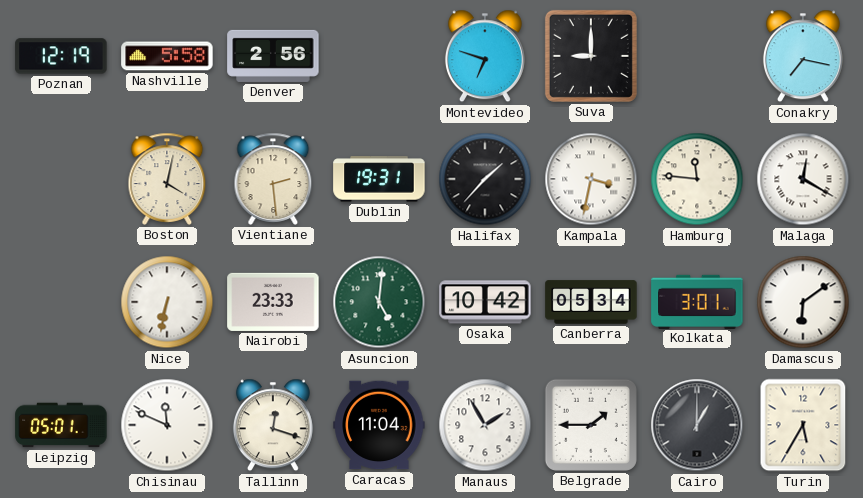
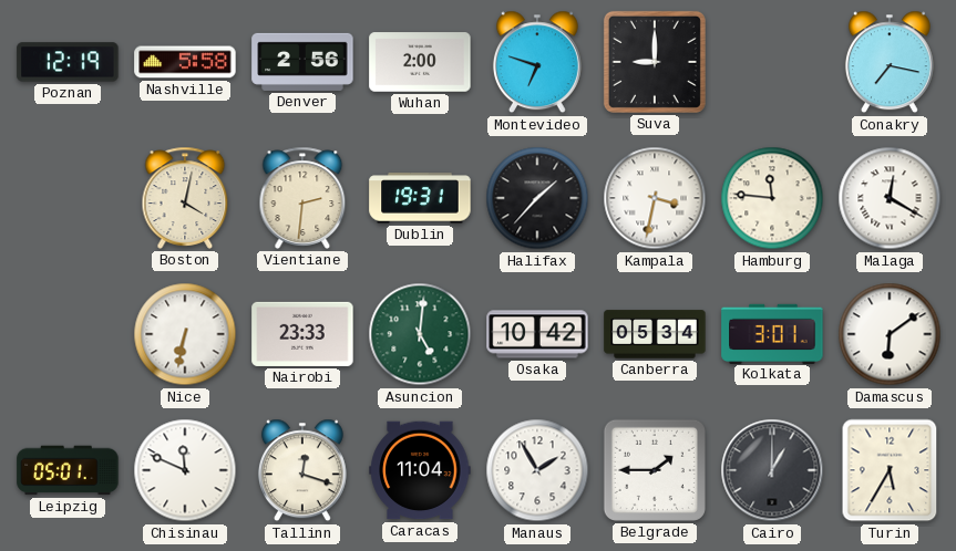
Wuhan: none -> 2:00
Vientiane: 2:29 -> 2:31
